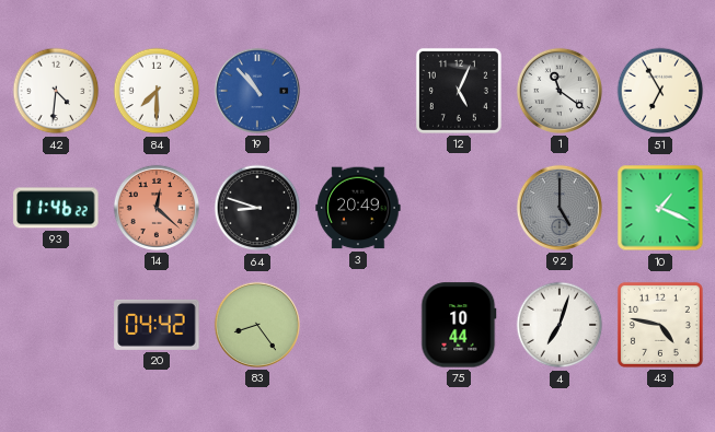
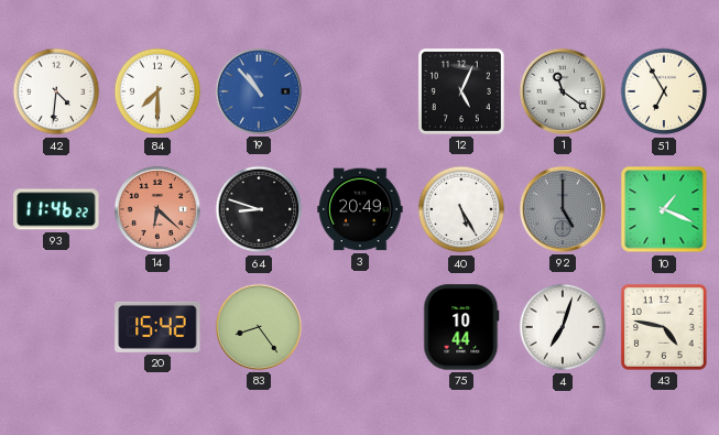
14: 12:22 -> 6:22
40: none -> 5:25
20: 04:42 -> 15:42
